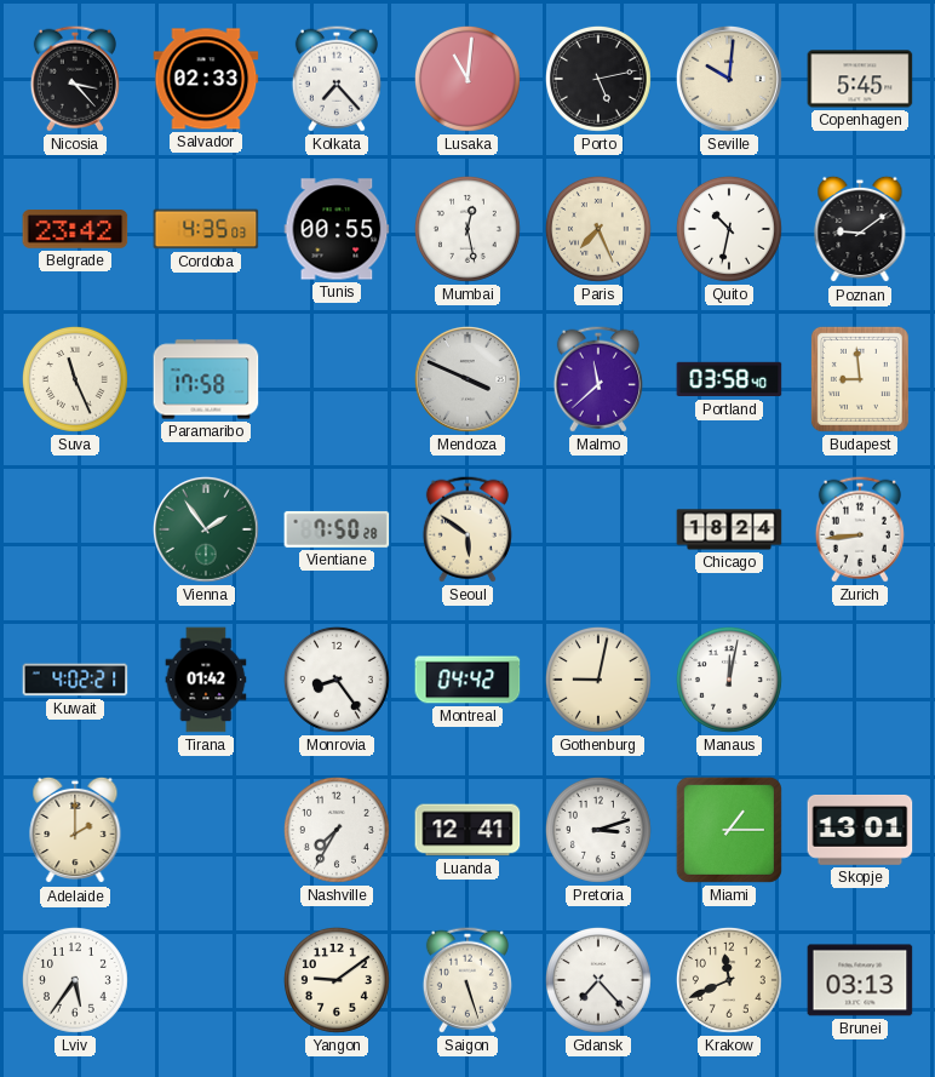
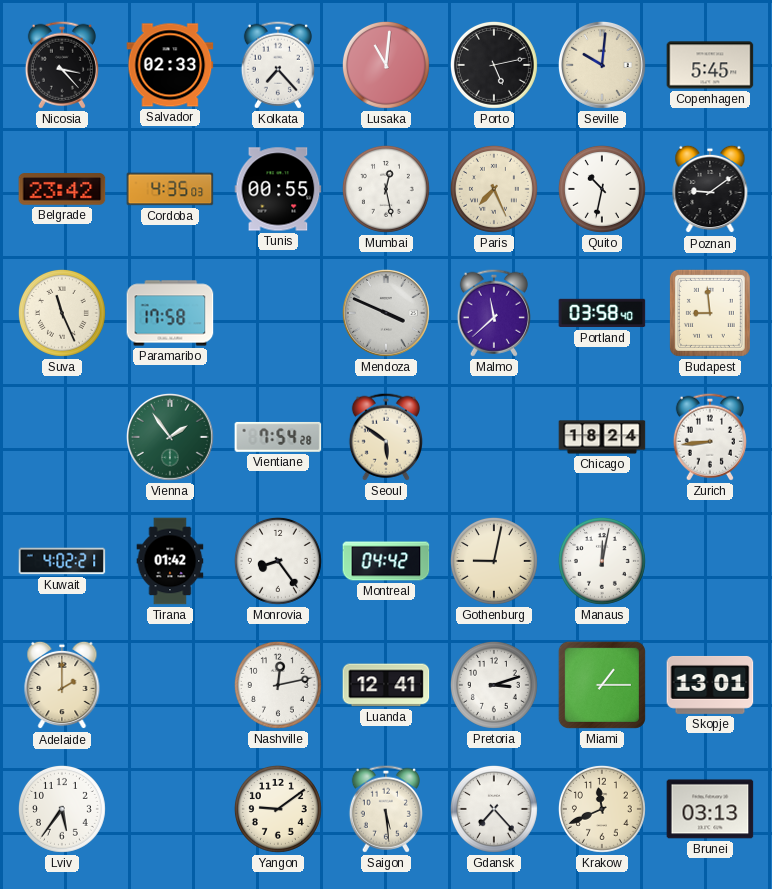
Vientiane: 7:50 -> 7:54
Nashville: 7:35 -> 12:13
Saigon: 5:27 -> 5:29
